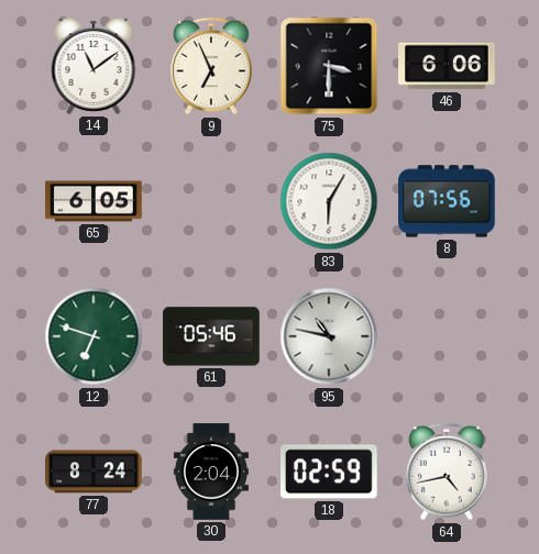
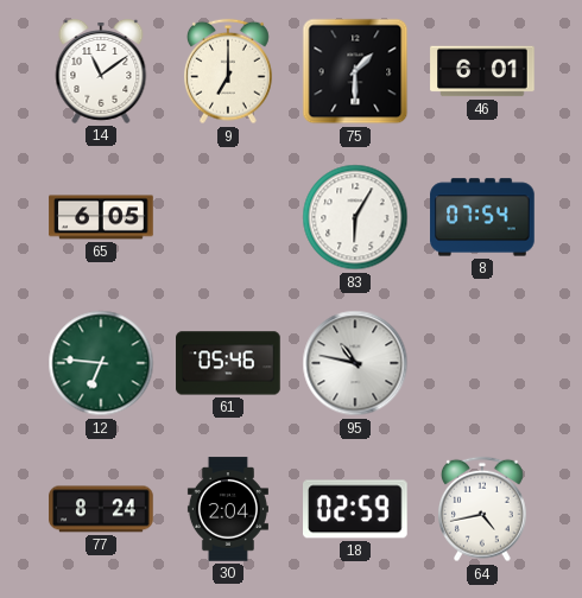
9: 6:56 -> 7:00
75: 3:30 -> 1:30
46: 6:06 -> 6:01
8: 07:56 -> 07:54
12: 6:48 -> 6:46
